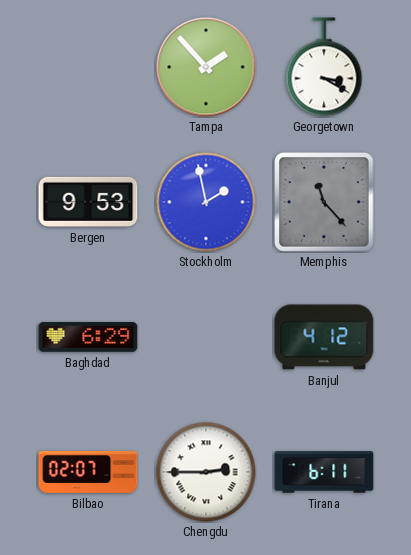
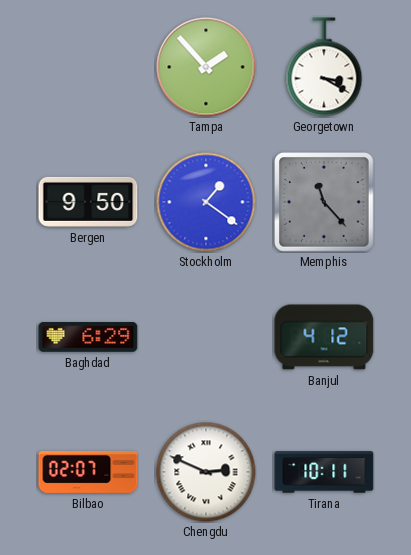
Bergen: 9:53 -> 9:50
Stockholm: 1:58 -> 1:21
Chengdu: 2:45 -> 2:49
Tirana: 6:11 -> 10:11
